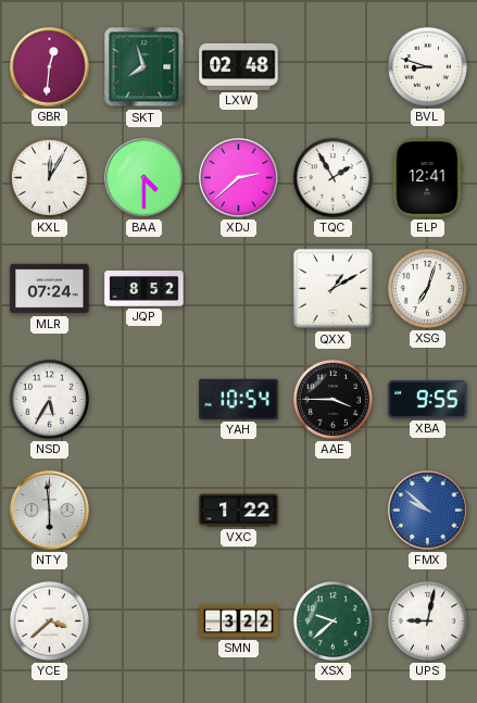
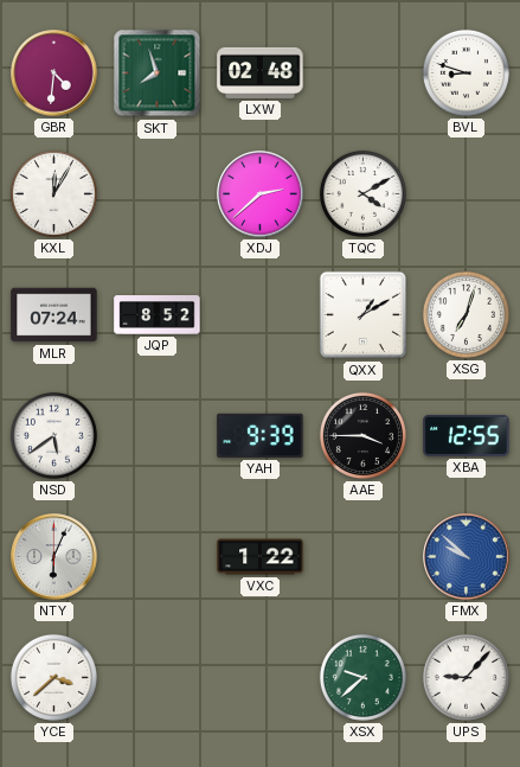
GBR: 12:31 -> 4:31
BAA: 4:30 -> none
TQC: 1:55 -> 4:10
ELP: 12:41 -> none
NSD: 5:35 -> 5:39
YAH: 10:54 -> 9:39
XBA: 9:55 -> 12:55
NTY: 5:59 -> 6:04
SMN: 3:22 -> none
UPS: 9:02 -> 9:07
